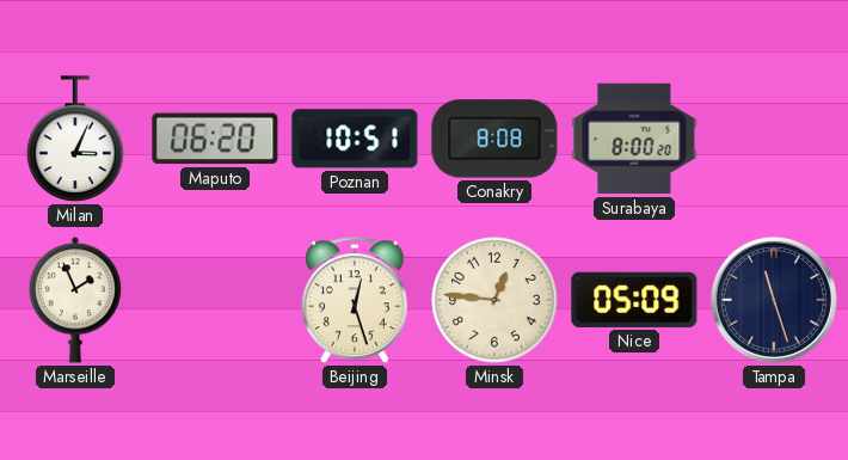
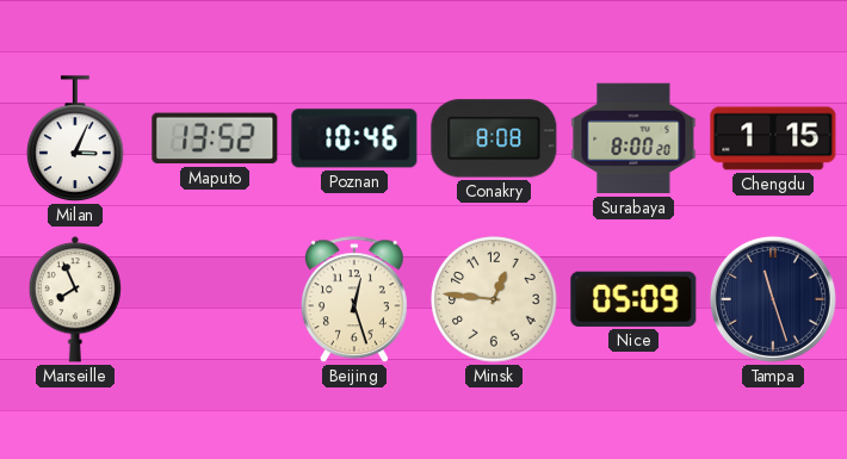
Maputo: 06:20 -> 13:52
Poznan: 10:51 -> 10:46
Chengdu: none -> 1:15
Marseille: 1:56 -> 7:56
